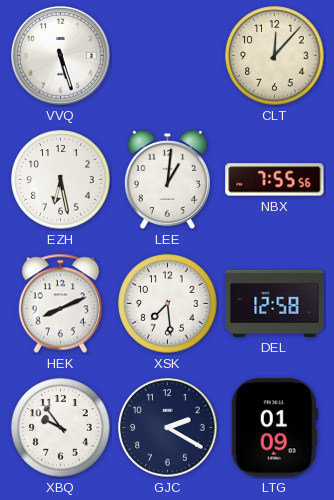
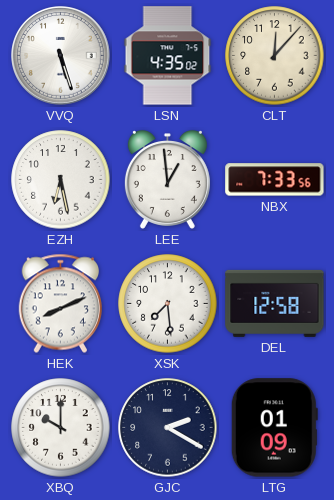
LSN: none -> 4:35
LEE: 1:01 -> 12:59
NBX: 7:55 -> 7:33
XBQ: 9:54 -> 10:00
